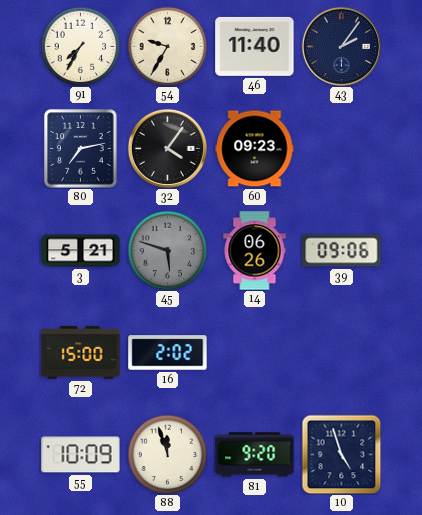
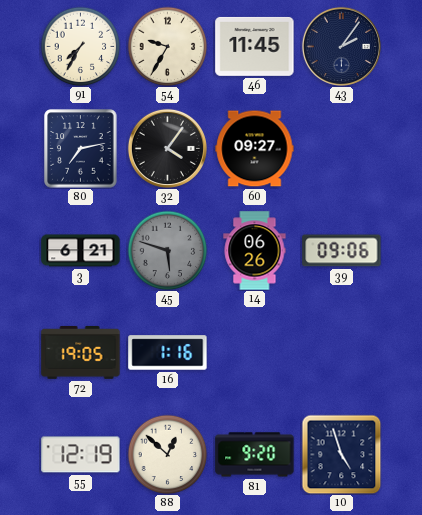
46: 11:40 -> 11:45
60: 09:23 -> 09:27
3: 5:21 -> 6:21
72: 15:00 -> 19:05
16: 2:02 -> 1:16
55: 10:09 -> 12:19
88: 11:57 -> 12:52
